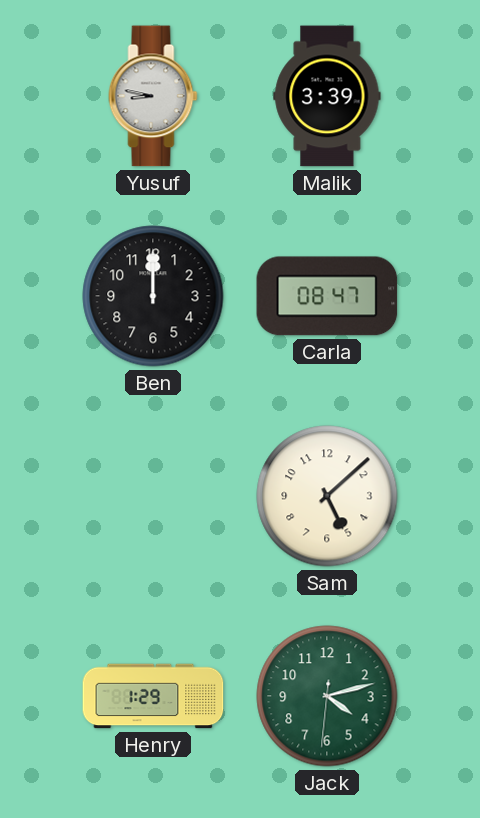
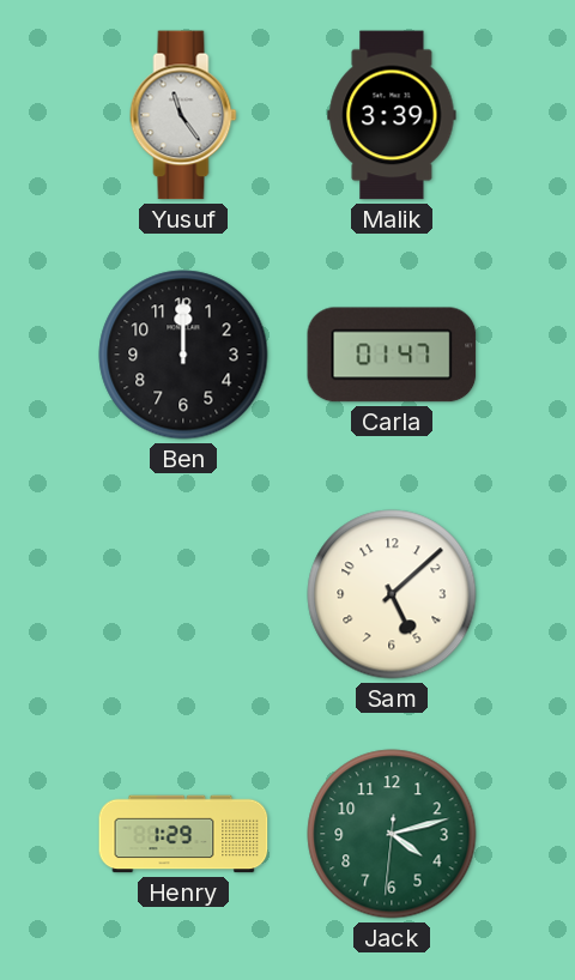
Yusuf: 8:47 -> 11:24
Carla: 08:47 -> 01:47
